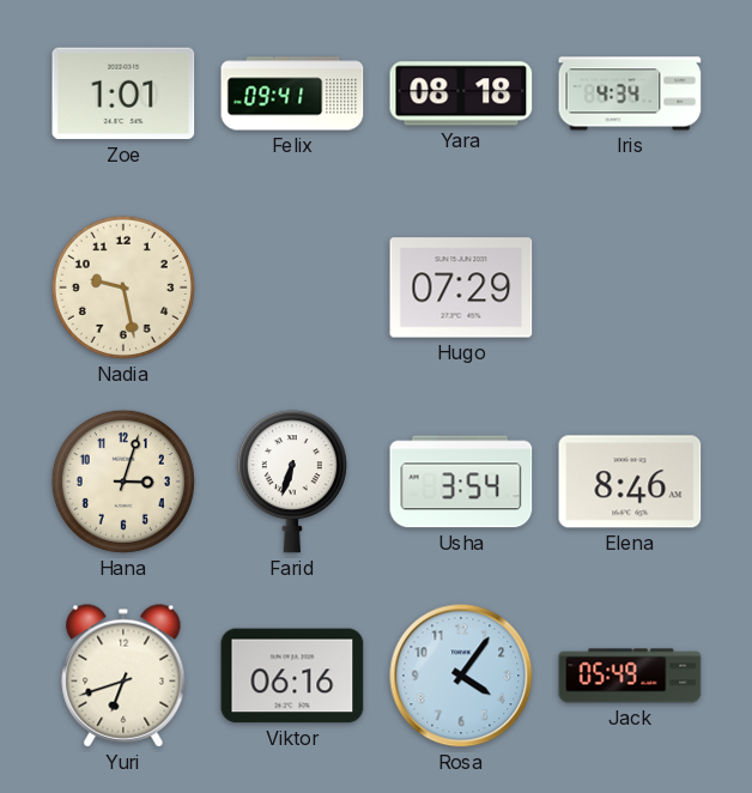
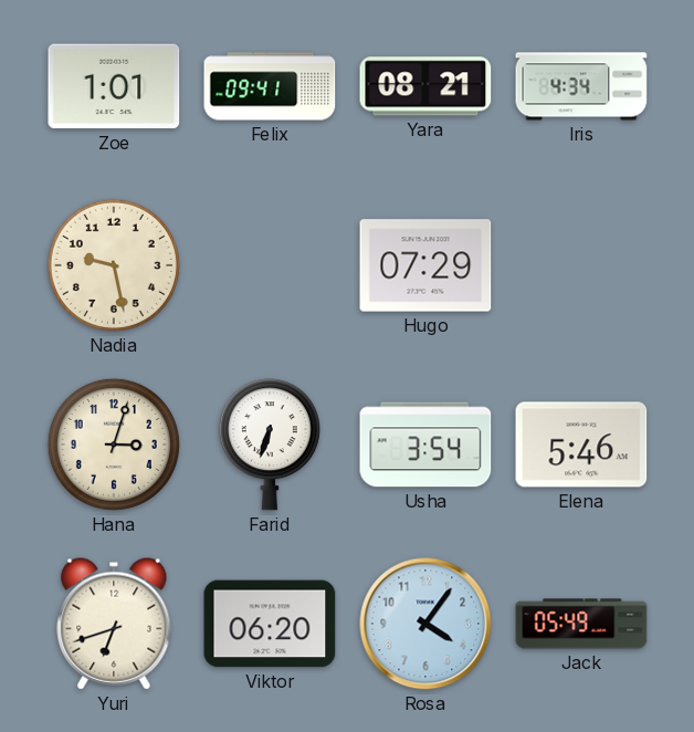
Yara: 08:18 -> 08:21
Elena: 8:46 -> 5:46
Viktor: 06:16 -> 06:20
